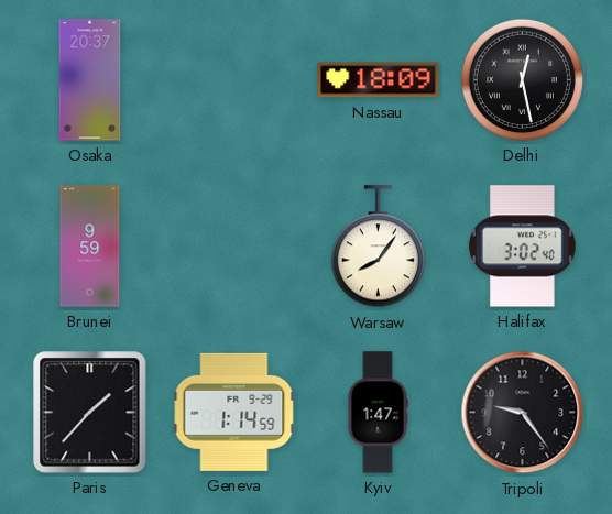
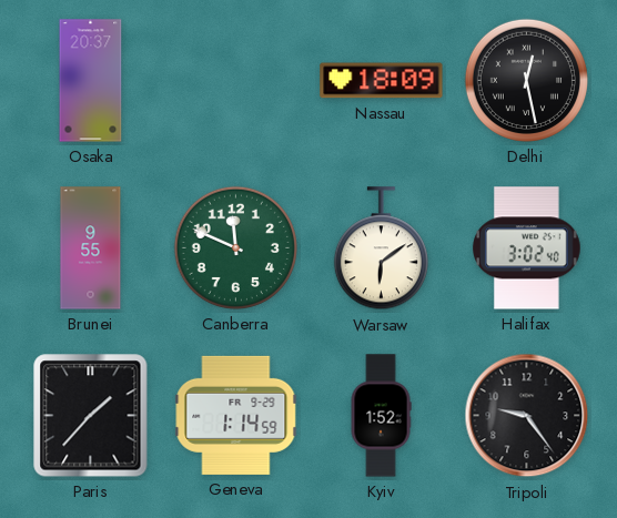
Brunei: 9:59 -> 9:55
Canberra: none -> 11:49
Warsaw: 8:06 -> 6:09
Kyiv: 1:47 -> 1:52
